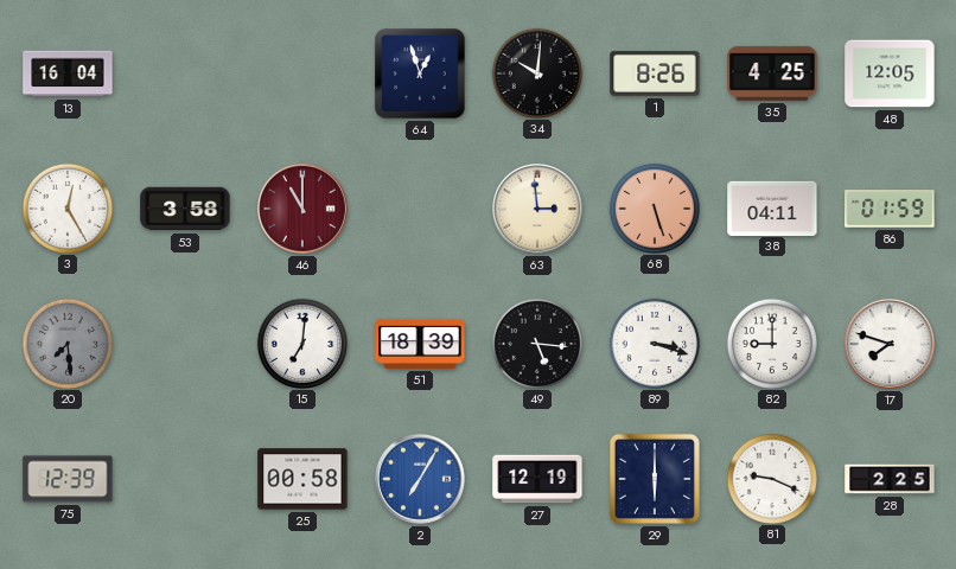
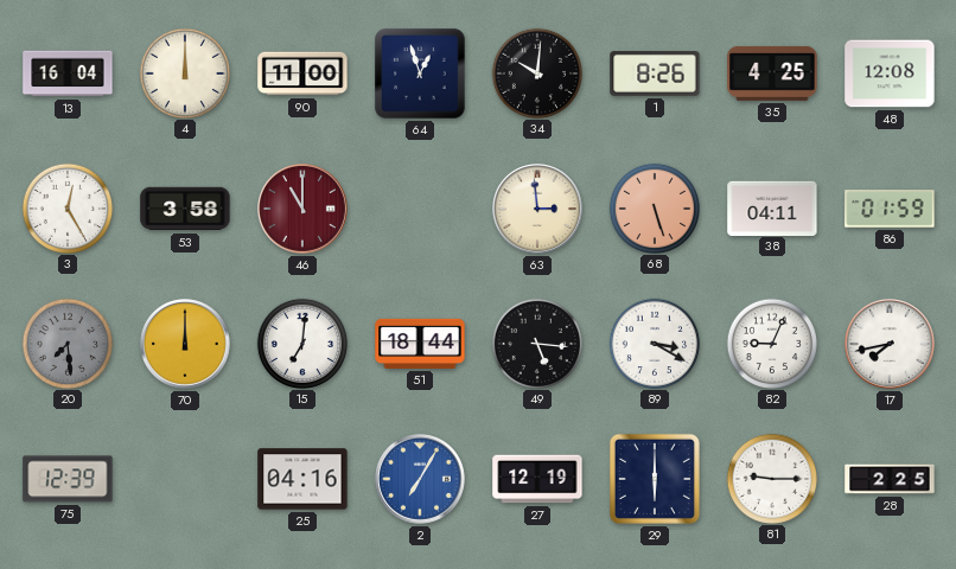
4: none -> 12:00
90: none -> 11:00
48: 12:05 -> 12:08
70: none -> 12:00
51: 18:39 -> 18:44
89: 3:18 -> 3:20
82: 9:00 -> 9:04
17: 7:48 -> 7:43
25: 00:58 -> 04:16
81: 9:19 -> 9:15
